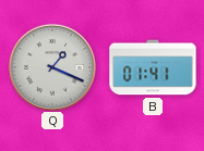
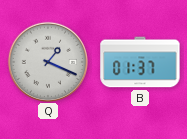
B: 01:41 -> 01:37
